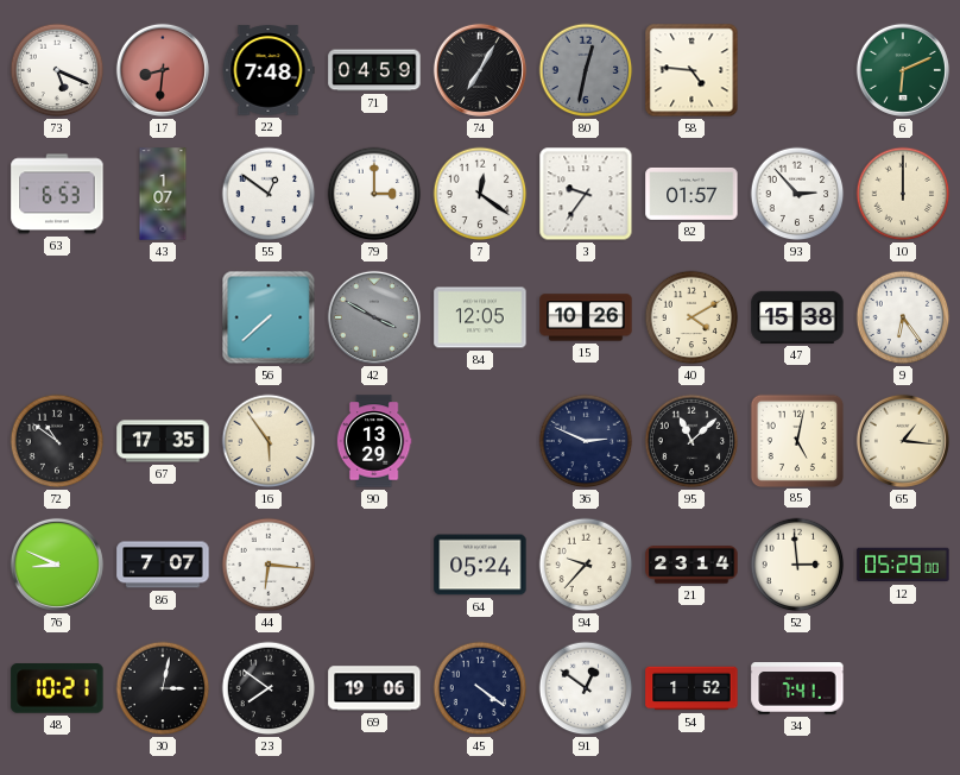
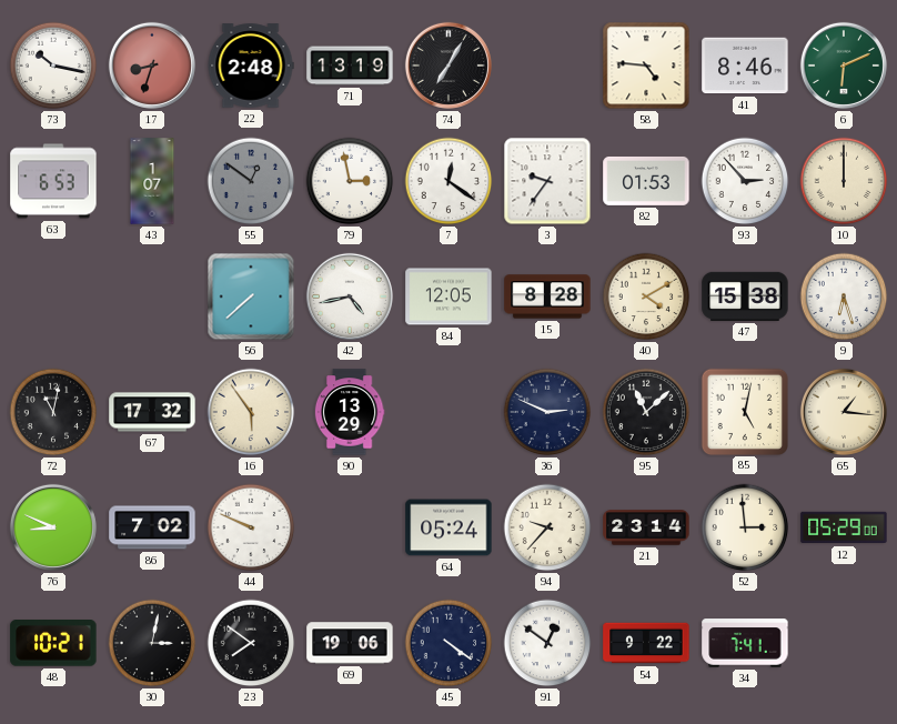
73: 5:19 -> 10:17
17: 8:31 -> 8:33
22: 7:48 -> 2:48
71: 04:59 -> 13:19
80: 12:32 -> none
41: none -> 8:46
55 dial: white -> grey
79: 3:00 -> 2:58
82: 01:57 -> 01:53
42: 3:50 -> 4:43
42 dial: grey -> white
15: 10:26 -> 8:28
9: 6:24 -> 6:27
72: 10:51 -> 11:02
67: 17:35 -> 17:32
86: 7:07 -> 7:02
44: 6:16 -> 9:49
54: 1:52 -> 9:22
